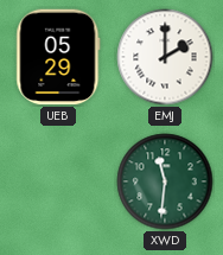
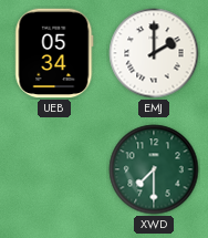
UEB: 05:29 -> 05:34
XWD: 11:31 -> 7:30
